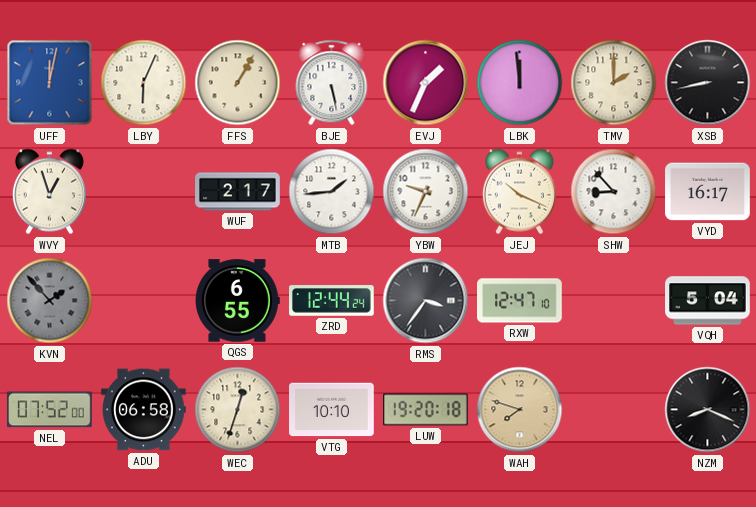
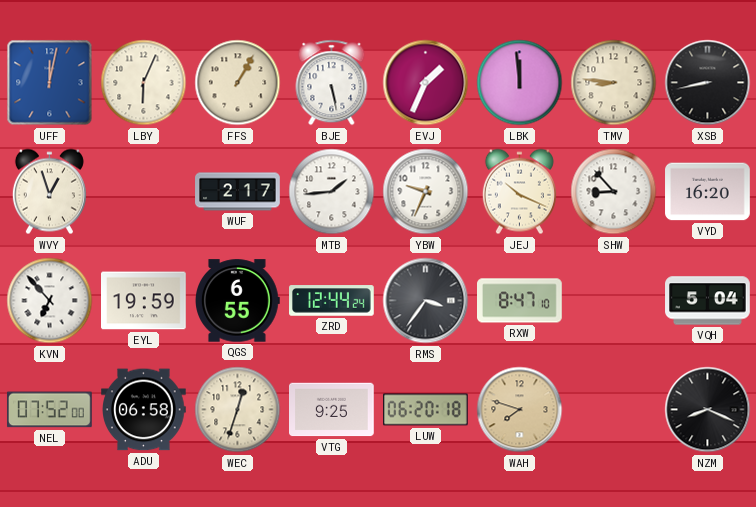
TMV: 2:00 -> 8:46
VYD: 16:17 -> 16:20
KVN: 1:53 -> 6:53
KVN dial: grey -> white
EYL: none -> 19:59
RXW: 12:47 -> 8:47
VTG: 10:10 -> 9:25
LUW: 19:20 -> 06:20
